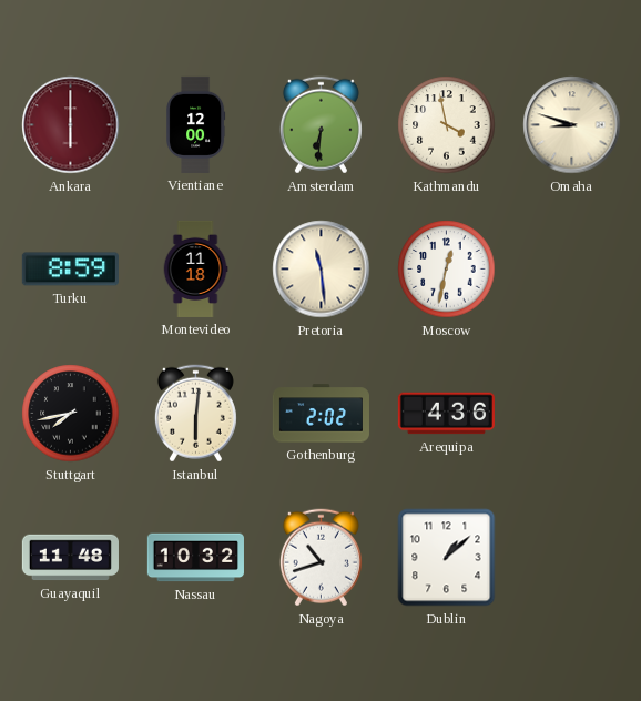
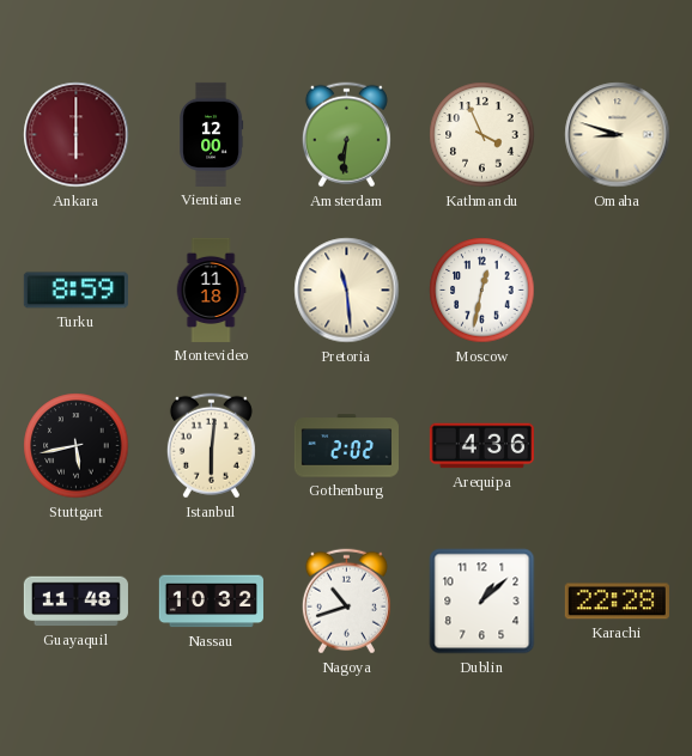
Kathmandu: 3:58 -> 3:56
Stuttgart: 7:43 -> 5:43
Karachi: none -> 22:28
